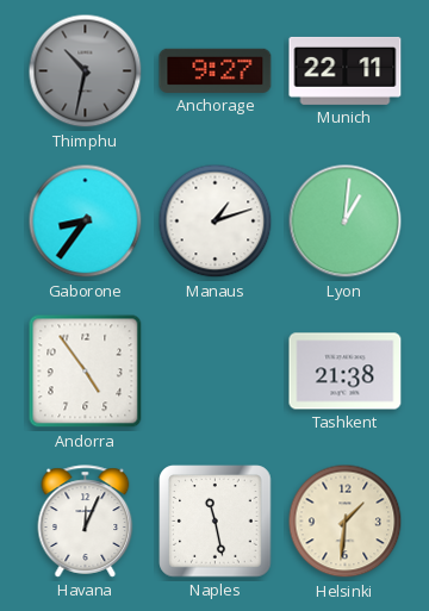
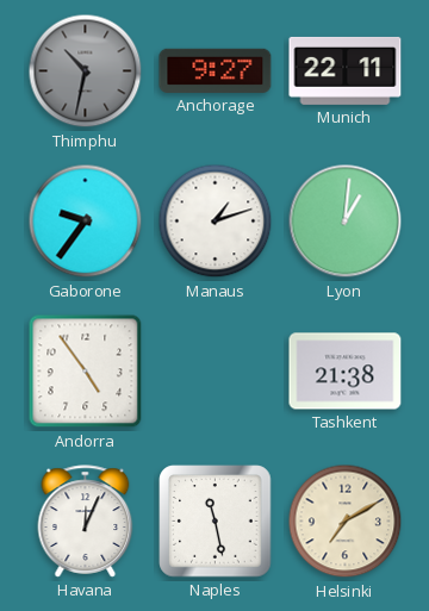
Gaborone: 8:36 -> 9:36
Helsinki: 1:31 -> 7:10
